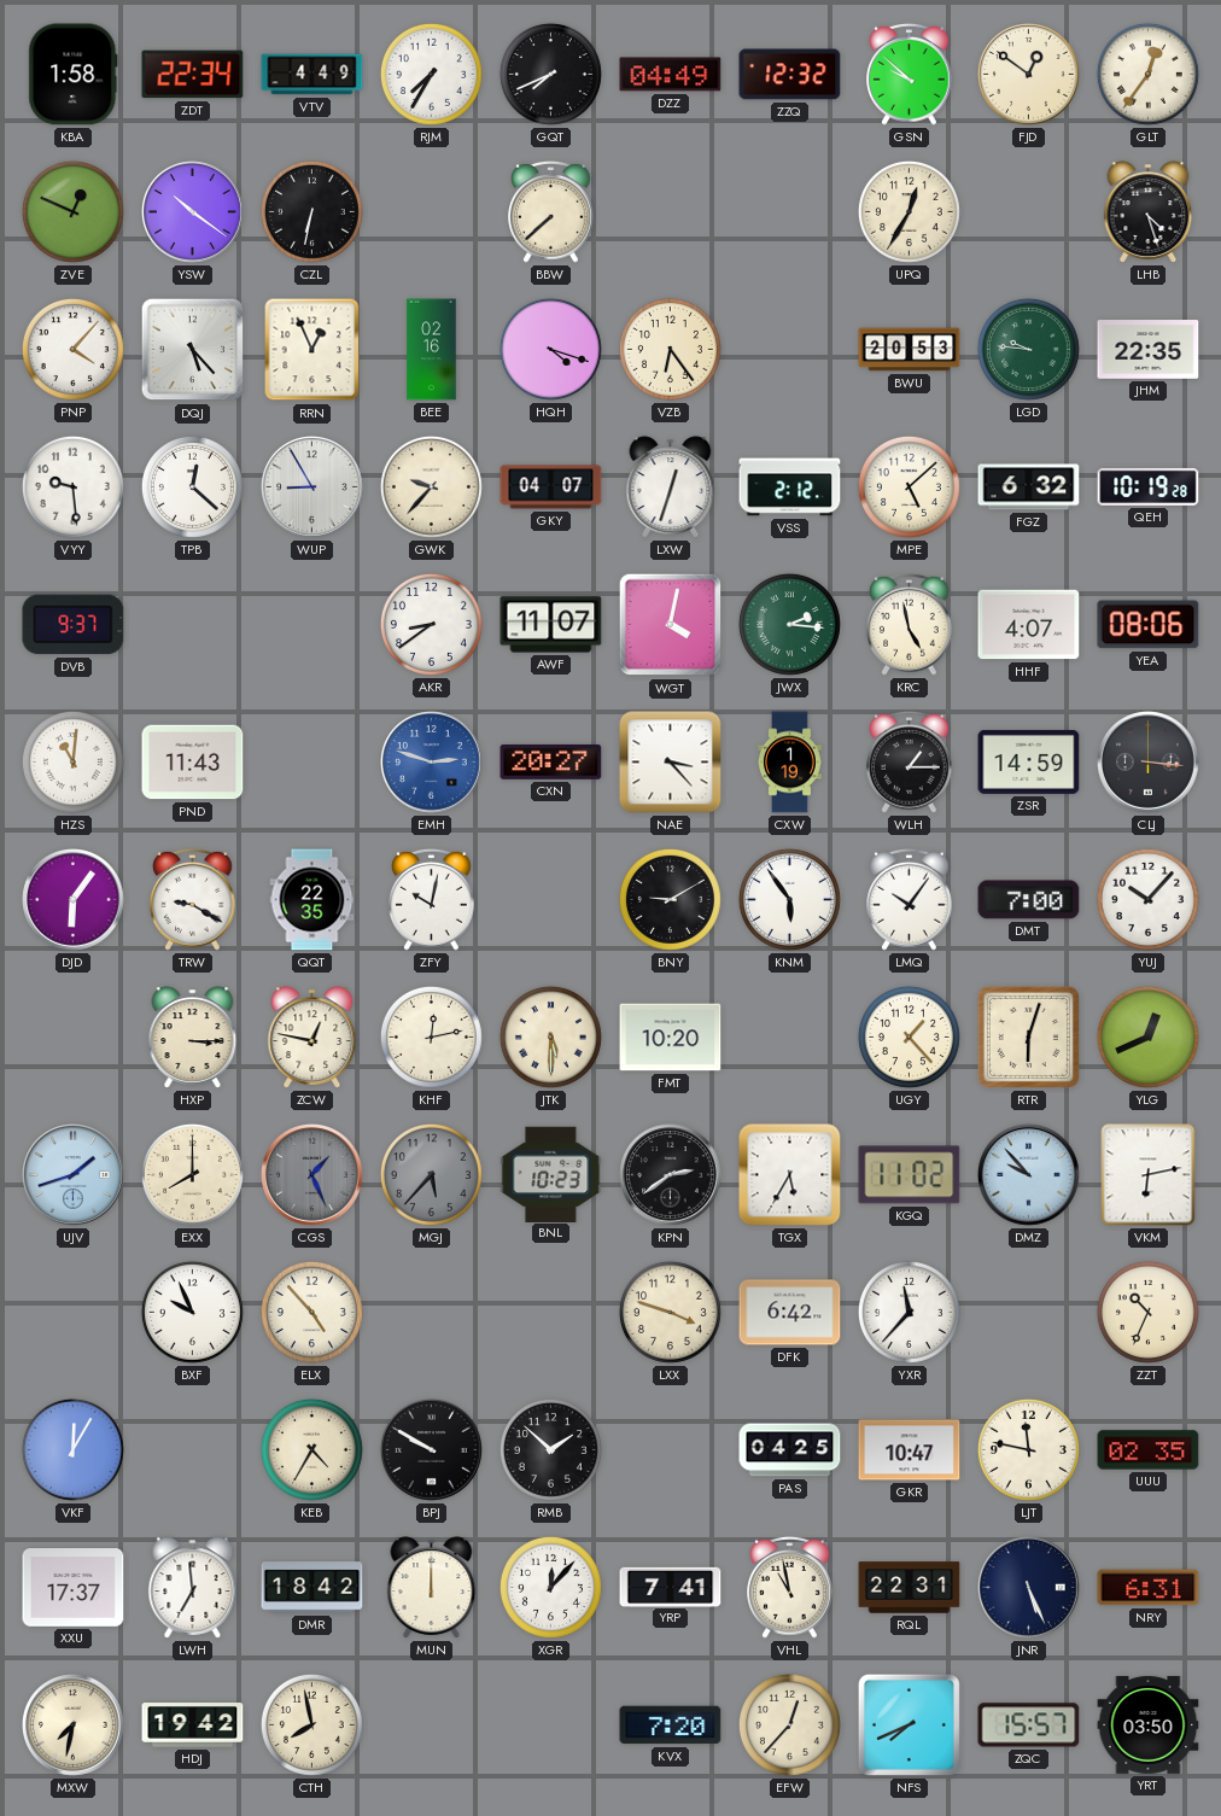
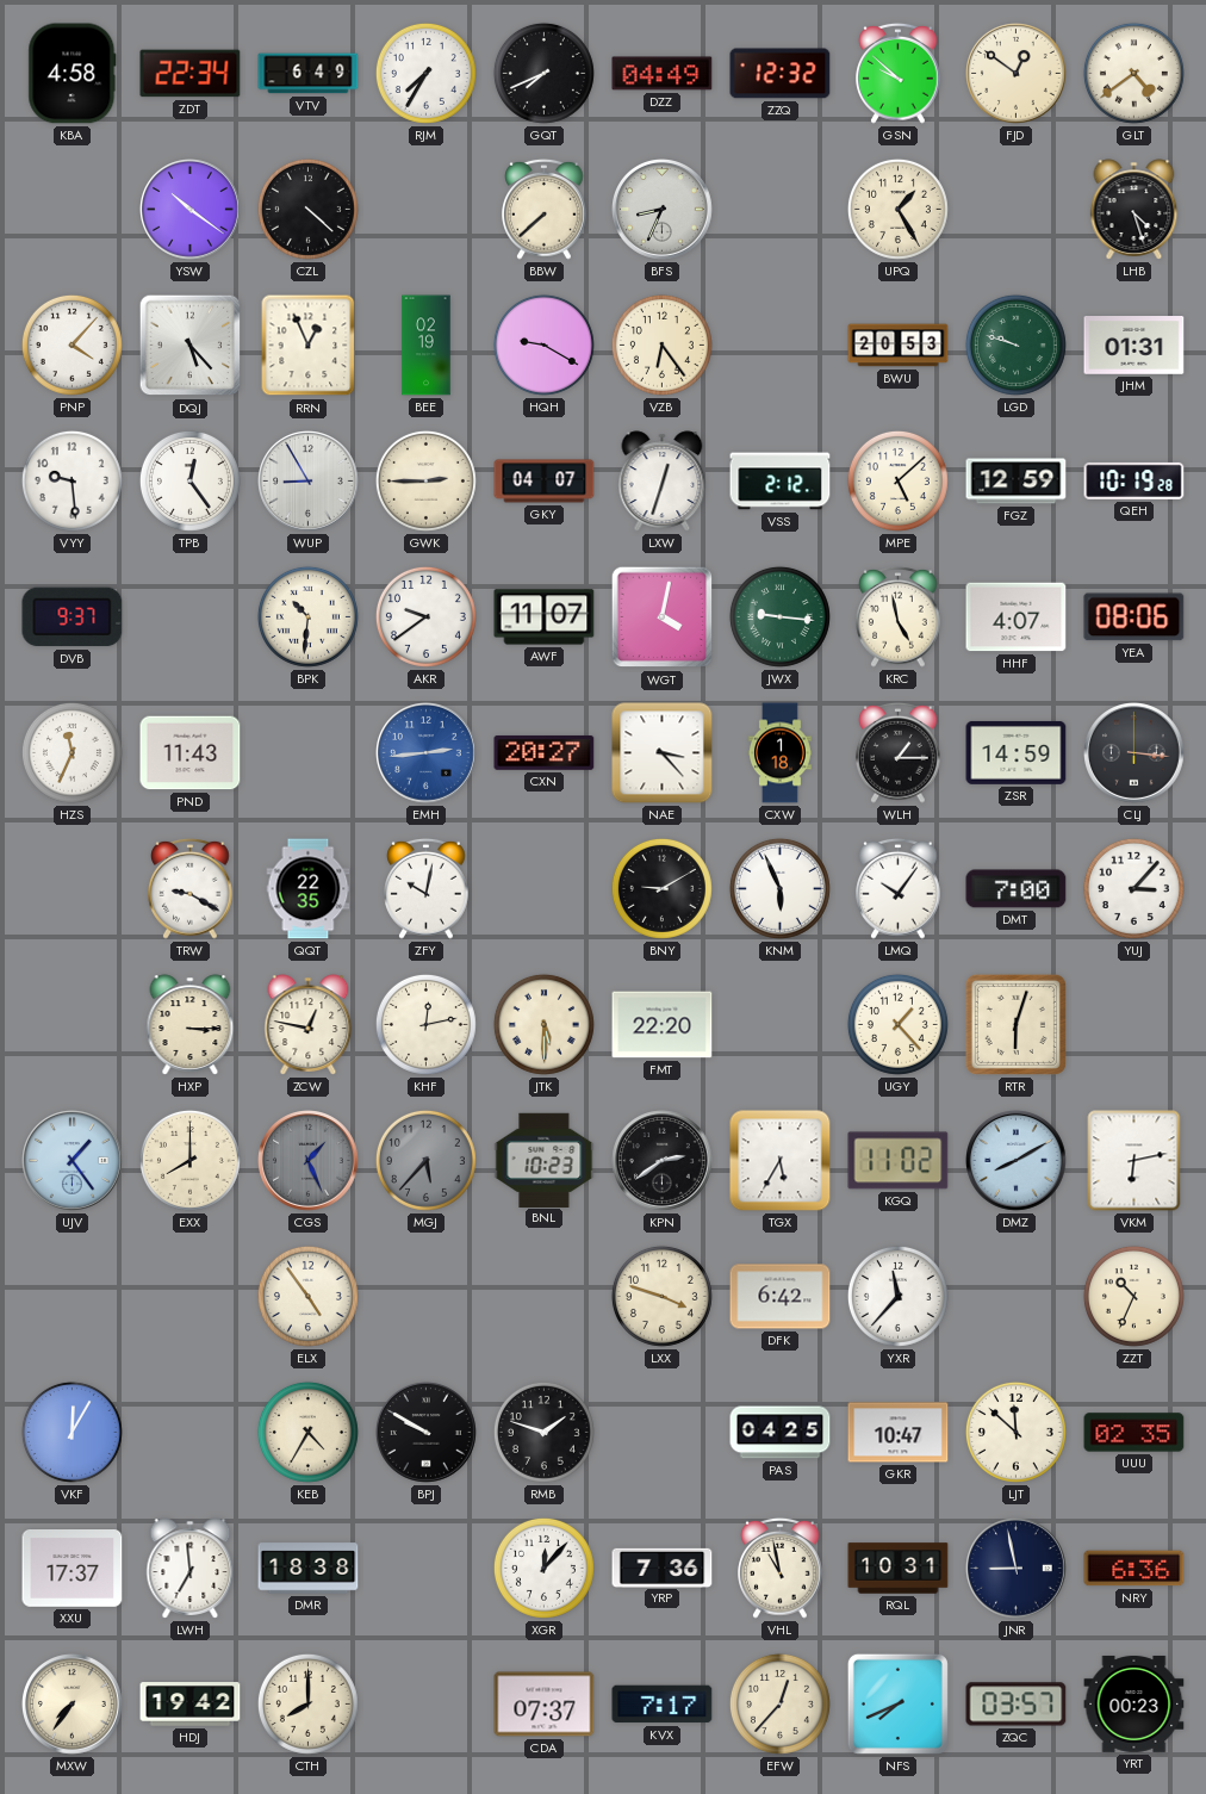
KBA: 1:58 -> 4:58
VTV: 4:49 -> 6:49
GLT: 12:36 -> 4:39
ZVE: 12:49 -> none
CZL: 6:32 -> 4:22
BFS: none -> 8:34
UPQ: 12:35 -> 1:25
BEE: 02:16 -> 02:19
HQH: 4:18 -> 9:20
LGD: 9:46 -> 9:48
JHM: 22:35 -> 01:31
TPB: 12:22 -> 12:24
GWK: 9:37 -> 2:45
FGZ: 6:32 -> 12:59
BPK: none -> 10:31
AKR: 8:39 -> 9:39
JWX: 2:16 -> 9:16
HZS: 11:01 -> 11:34
EMH: 2:48 -> 2:44
CXW: 1:19 -> 1:18
DJD: 6:06 -> none
KNM: 5:54 -> 5:56
YUJ: 10:07 -> 3:07
FMT: 10:20 -> 22:20
YLG: 12:41 -> none
UJV: 1:42 -> 1:24
DMZ: 9:53 -> 8:10
BXF: 9:56 -> none
ELX: 4:53 -> 4:54
RMB: 1:52 -> 1:48
LJT: 11:47 -> 11:52
DMR: 18:42 -> 18:38
MUN: 12:00 -> none
YRP: 7:41 -> 7:36
RQL: 22:31 -> 10:31
JNR: 5:26 -> 8:58
NRY: 6:31 -> 6:36
MXW: 7:32 -> 7:36
CTH: 7:58 -> 8:00
CDA: none -> 07:37
KVX: 7:20 -> 7:17
ZQC: 15:57 -> 03:57
YRT: 03:50 -> 00:23
